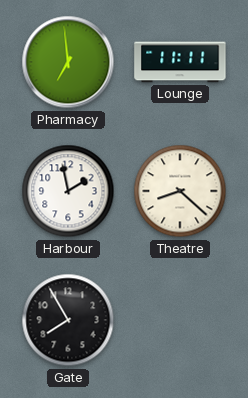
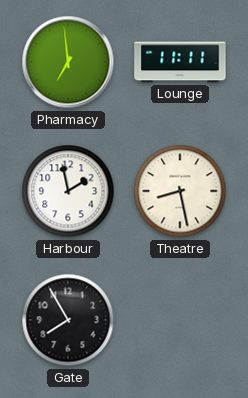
Theatre: 8:22 -> 8:28
